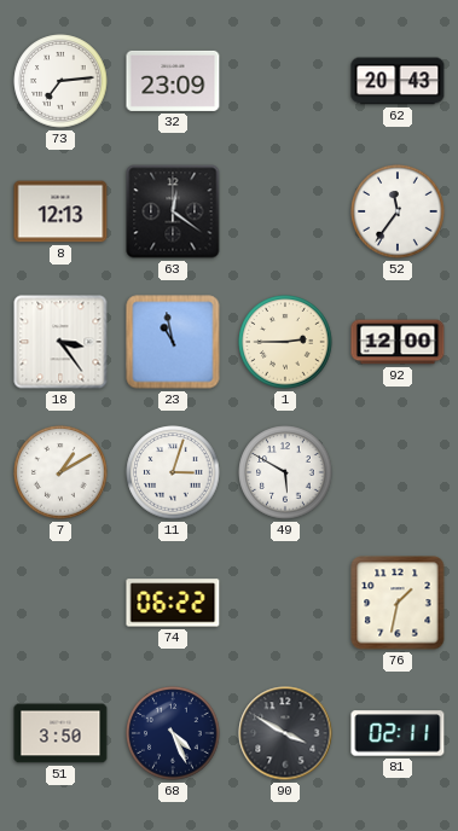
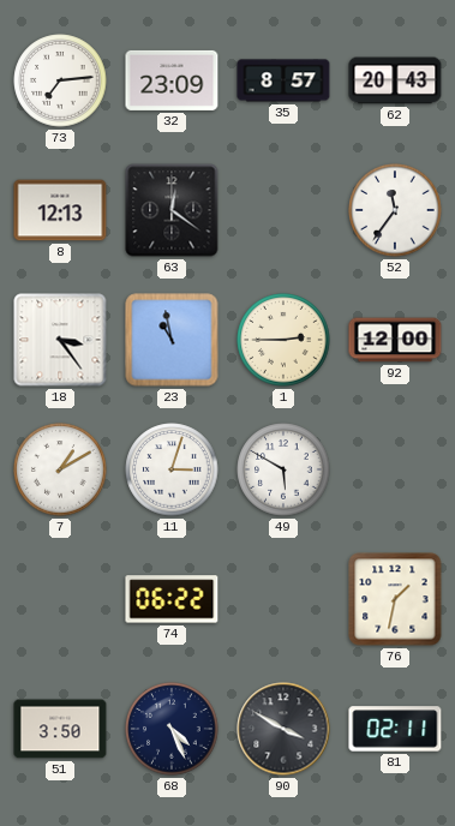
35: none -> 8:57
